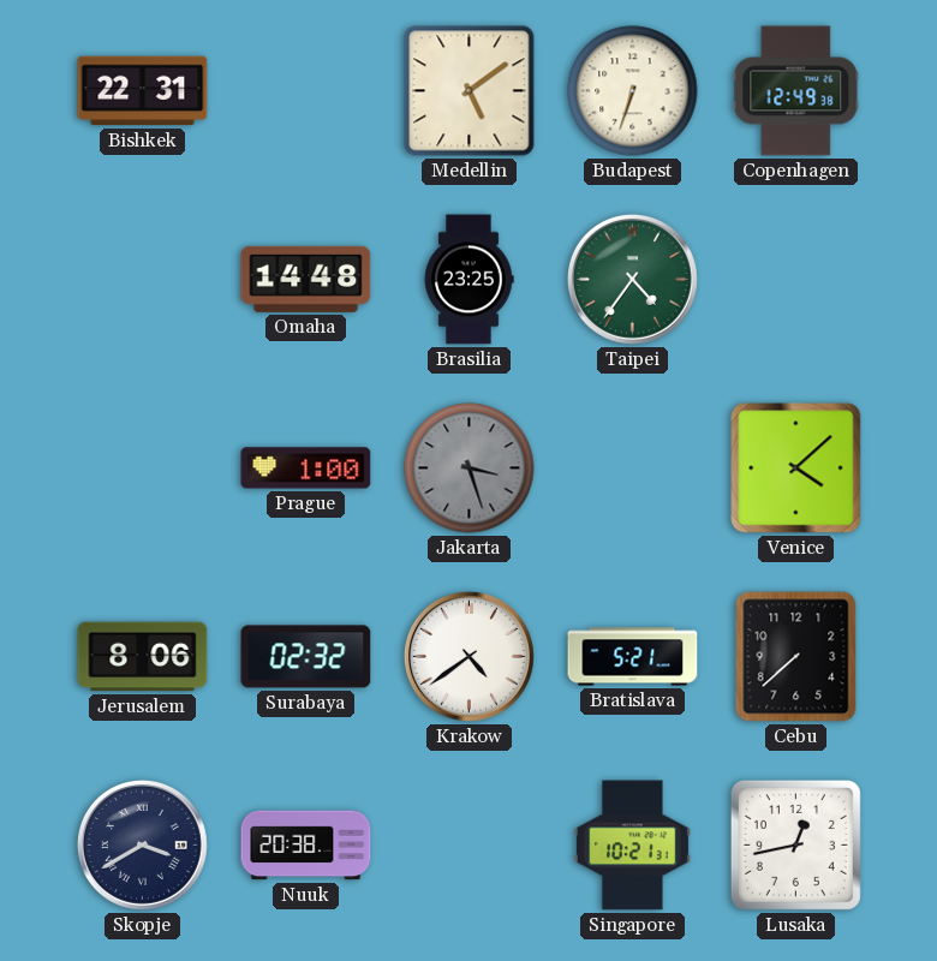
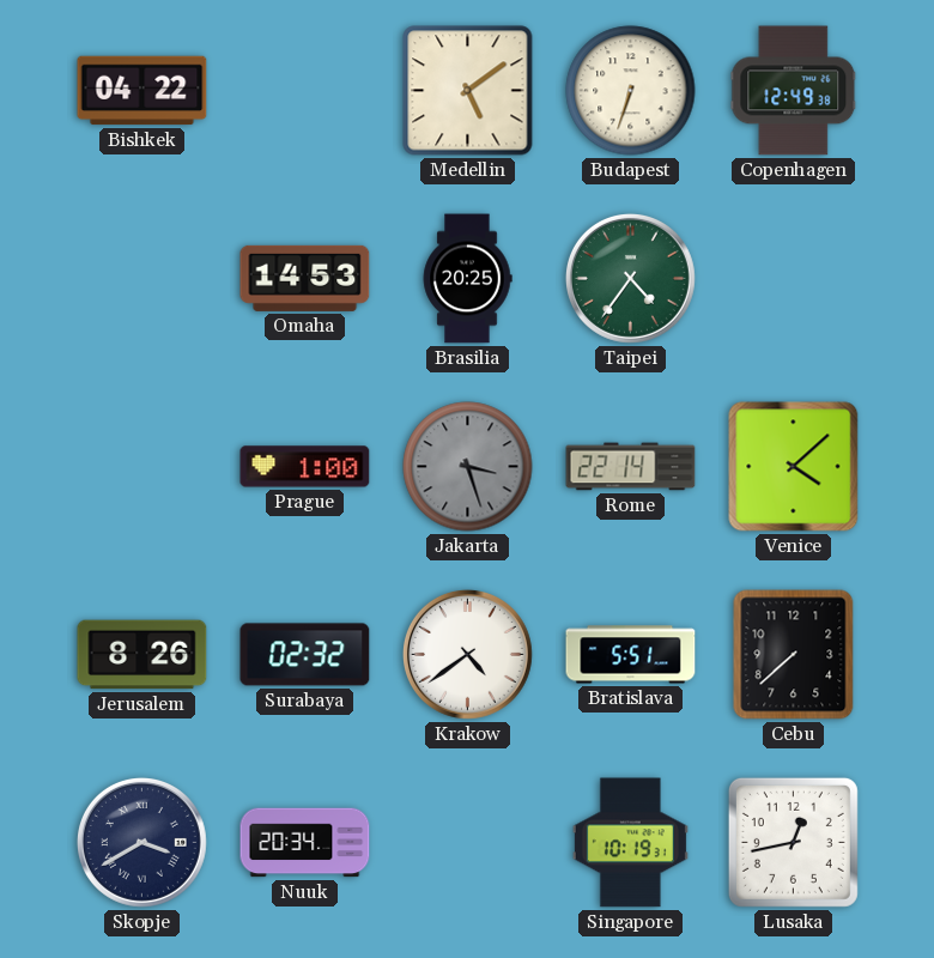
Bishkek: 22:31 -> 04:22
Omaha: 14:48 -> 14:53
Brasilia: 23:25 -> 20:25
Rome: none -> 22:14
Jerusalem: 8:06 -> 8:26
Bratislava: 5:21 -> 5:51
Nuuk: 20:38 -> 20:34
Singapore: 10:21 -> 10:19
